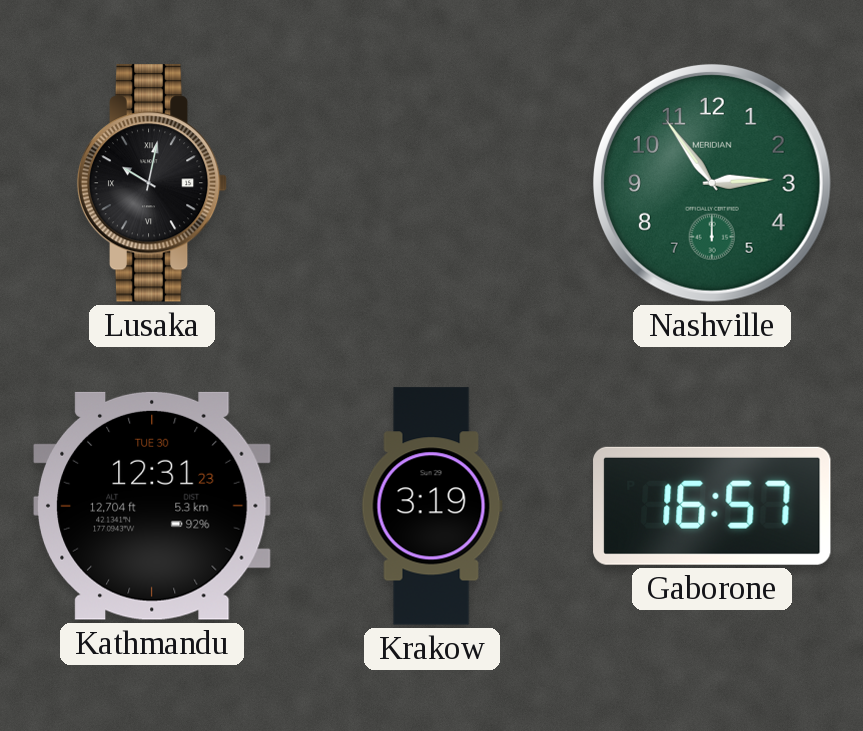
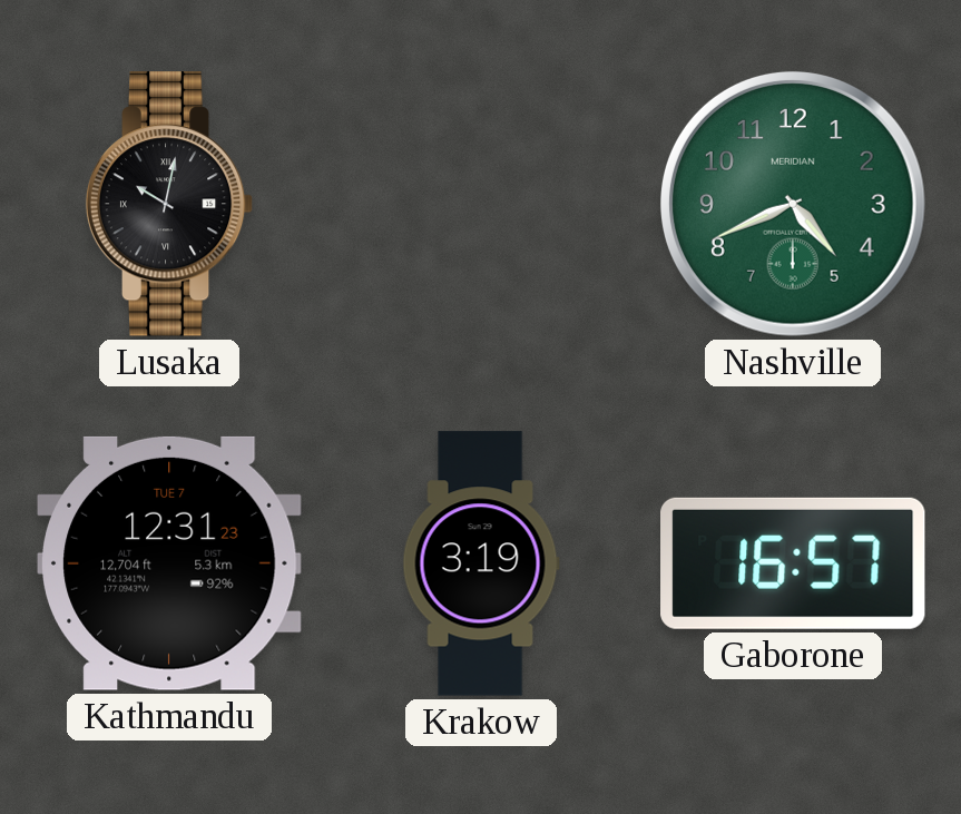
Nashville: 2:54 -> 4:41
Kathmandu date: TUE 30 -> TUE 7
